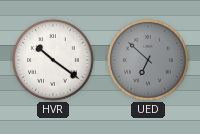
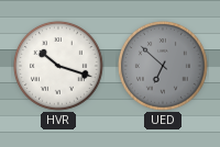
HVR: 10:21 -> 10:18
